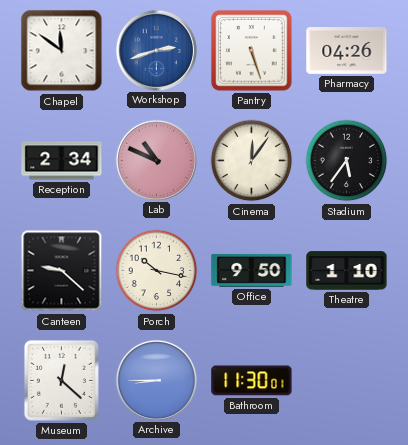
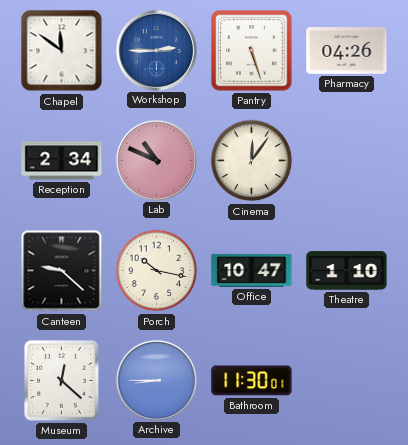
Workshop: 2:42 -> 2:45
Stadium: 5:36 -> none
Office: 9:50 -> 10:47
